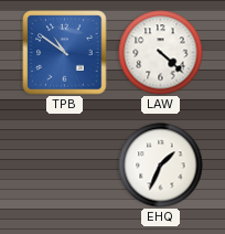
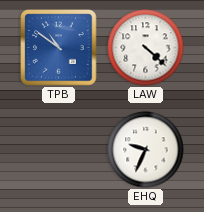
EHQ: 1:34 -> 9:34
